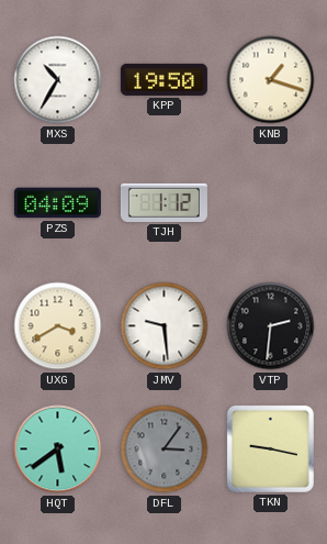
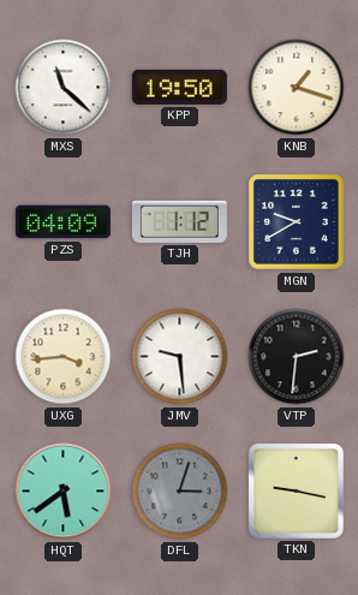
MXS: 10:35 -> 11:22
MGN: none -> 9:40
UXG: 3:40 -> 3:44
DFL: 3:06 -> 3:03
